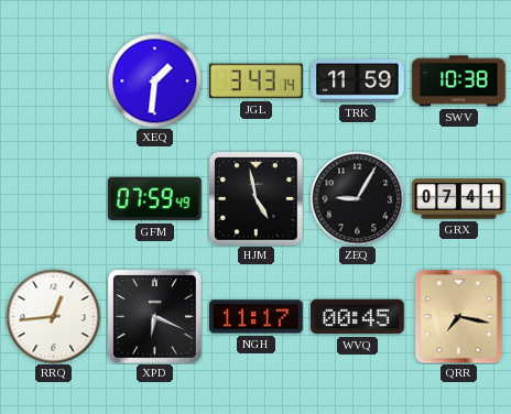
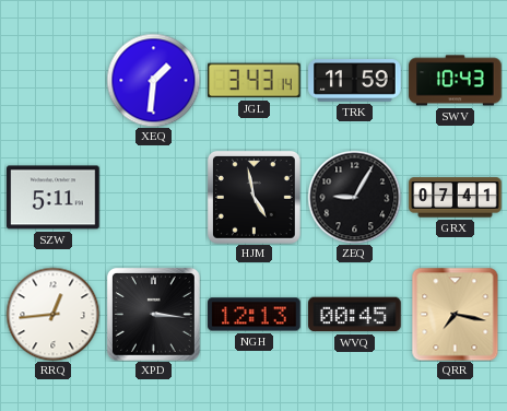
SWV: 10:38 -> 10:43
SZW: none -> 5:11
GFM: 07:59 -> none
XPD: 6:19 -> 3:16
NGH: 11:17 -> 12:13
